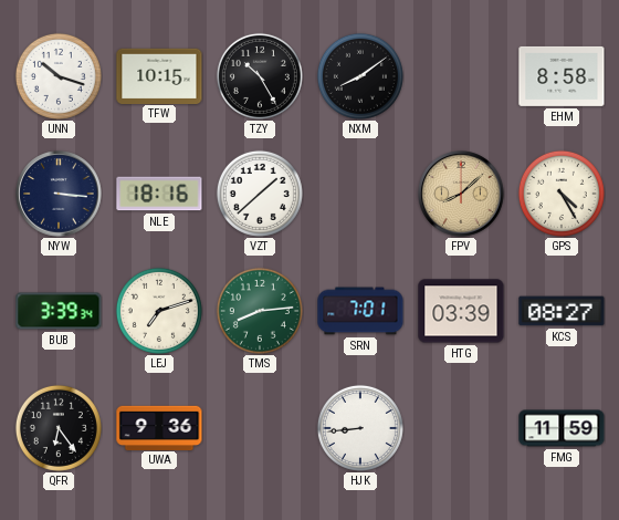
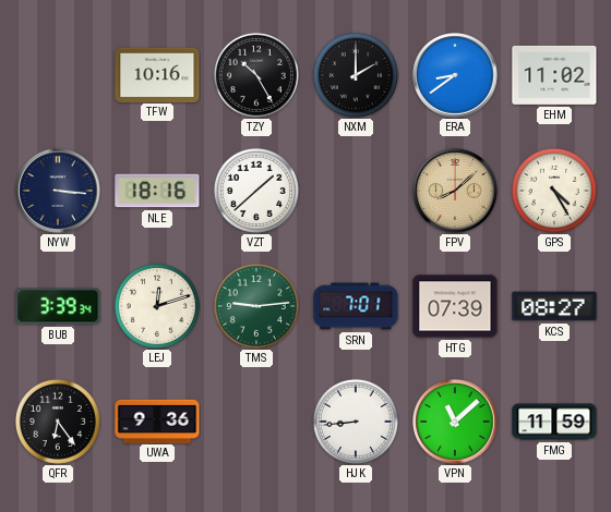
UNN: 10:18 -> none
TFW: 10:15 -> 10:16
NXM: 8:09 -> 2:00
ERA: none -> 8:39
EHM: 8:58 -> 11:02
LEJ: 7:12 -> 12:12
TMS: 8:14 -> 9:14
HTG: 03:39 -> 07:39
VPN: none -> 11:08
